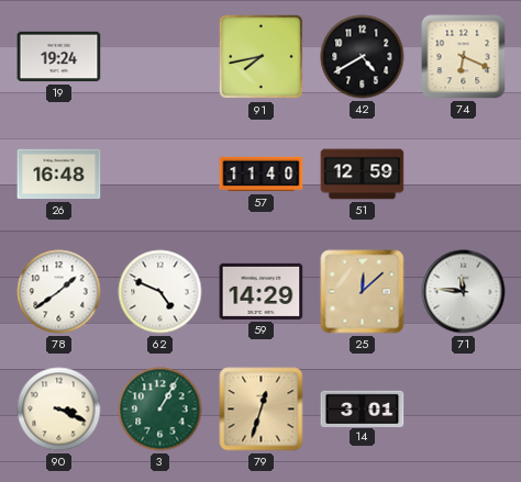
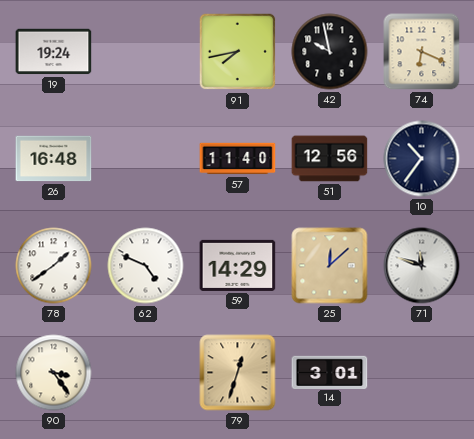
42: 4:40 -> 9:58
51: 12:59 -> 12:56
10: none -> 10:36
71: 11:46 -> 11:48
90: 3:19 -> 3:24
3: 1:05 -> none
